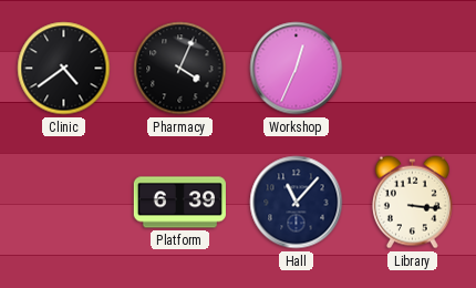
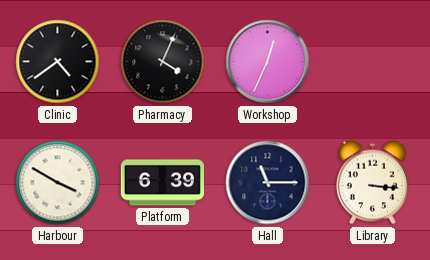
Harbour: none -> 3:50
Hall: 11:07 -> 11:15
